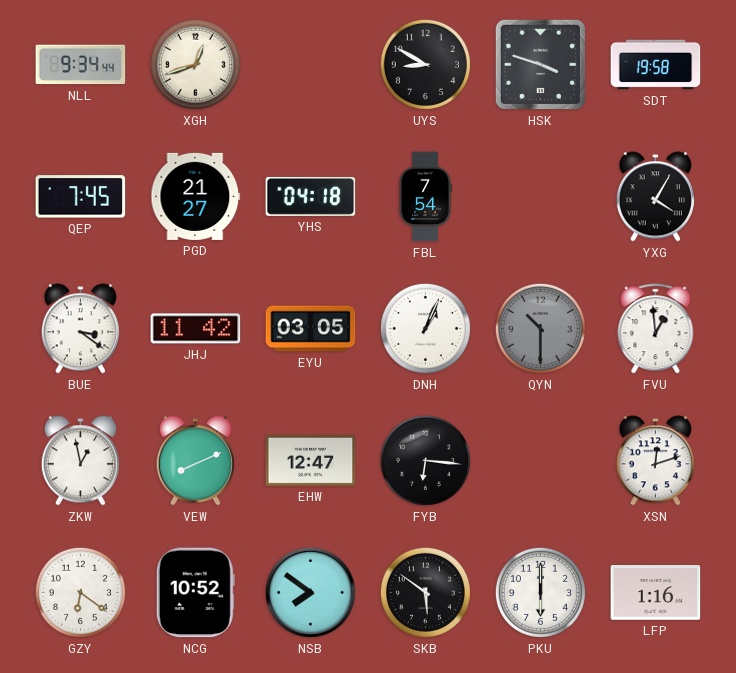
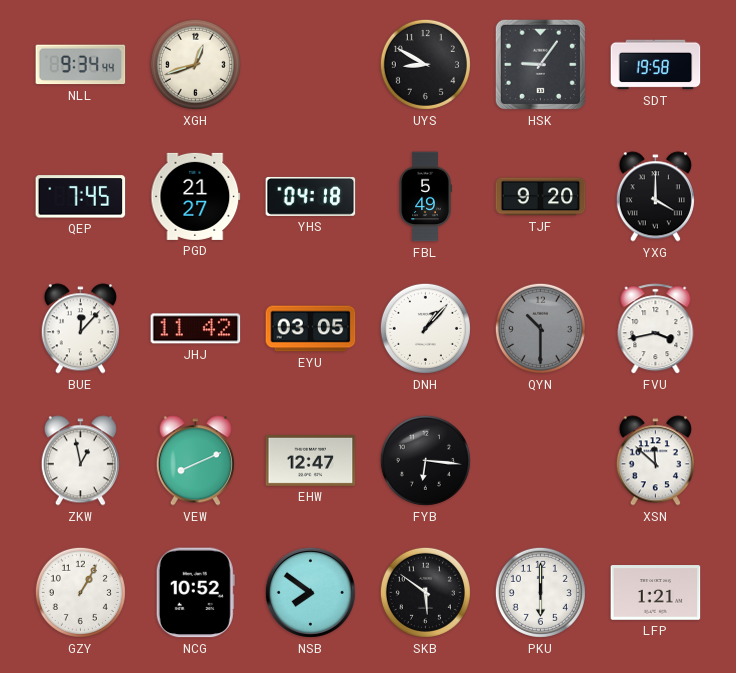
HSK: 3:48 -> 9:06
FBL: 7:54 -> 5:49
TJF: none -> 9:20
YXG: 4:05 -> 4:00
BUE: 3:21 -> 12:07
DNH: 1:04 -> 1:07
FVU: 12:59 -> 3:43
XSN: 12:12 -> 11:52
GZY: 6:21 -> 1:05
LFP: 1:16 -> 1:21
